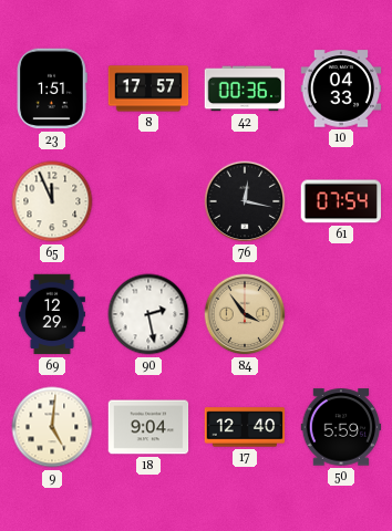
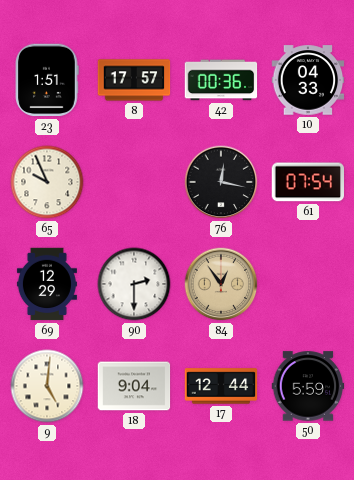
65: 11:56 -> 9:56
90: 2:28 -> 2:30
84: 3:54 -> 12:54
17: 12:40 -> 12:44
